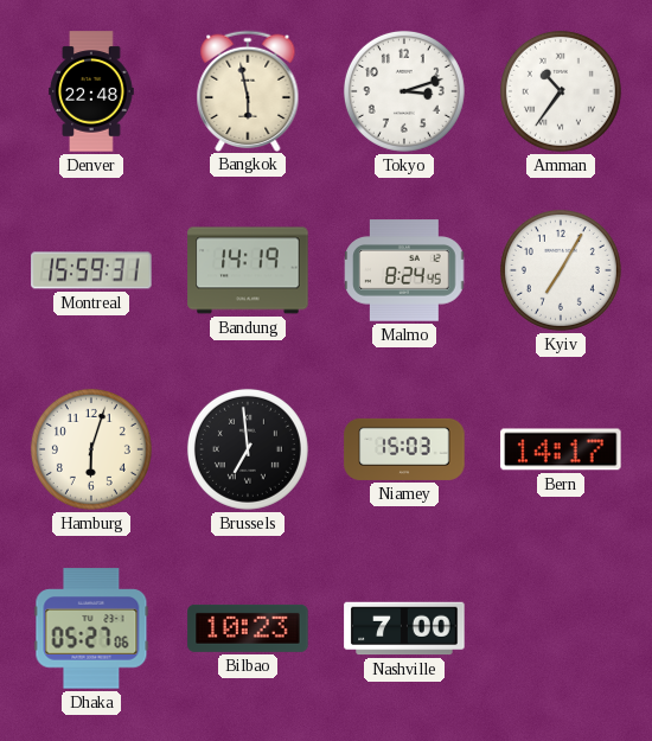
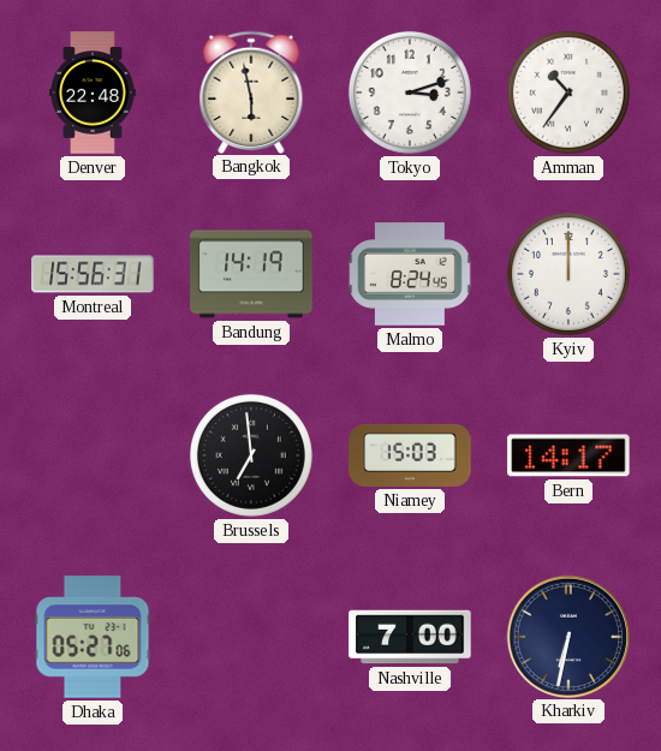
Montreal: 15:59 -> 15:56
Kyiv: 7:05 -> 12:00
Hamburg: 6:03 -> none
Bilbao: 10:23 -> none
Kharkiv: none -> 6:32
